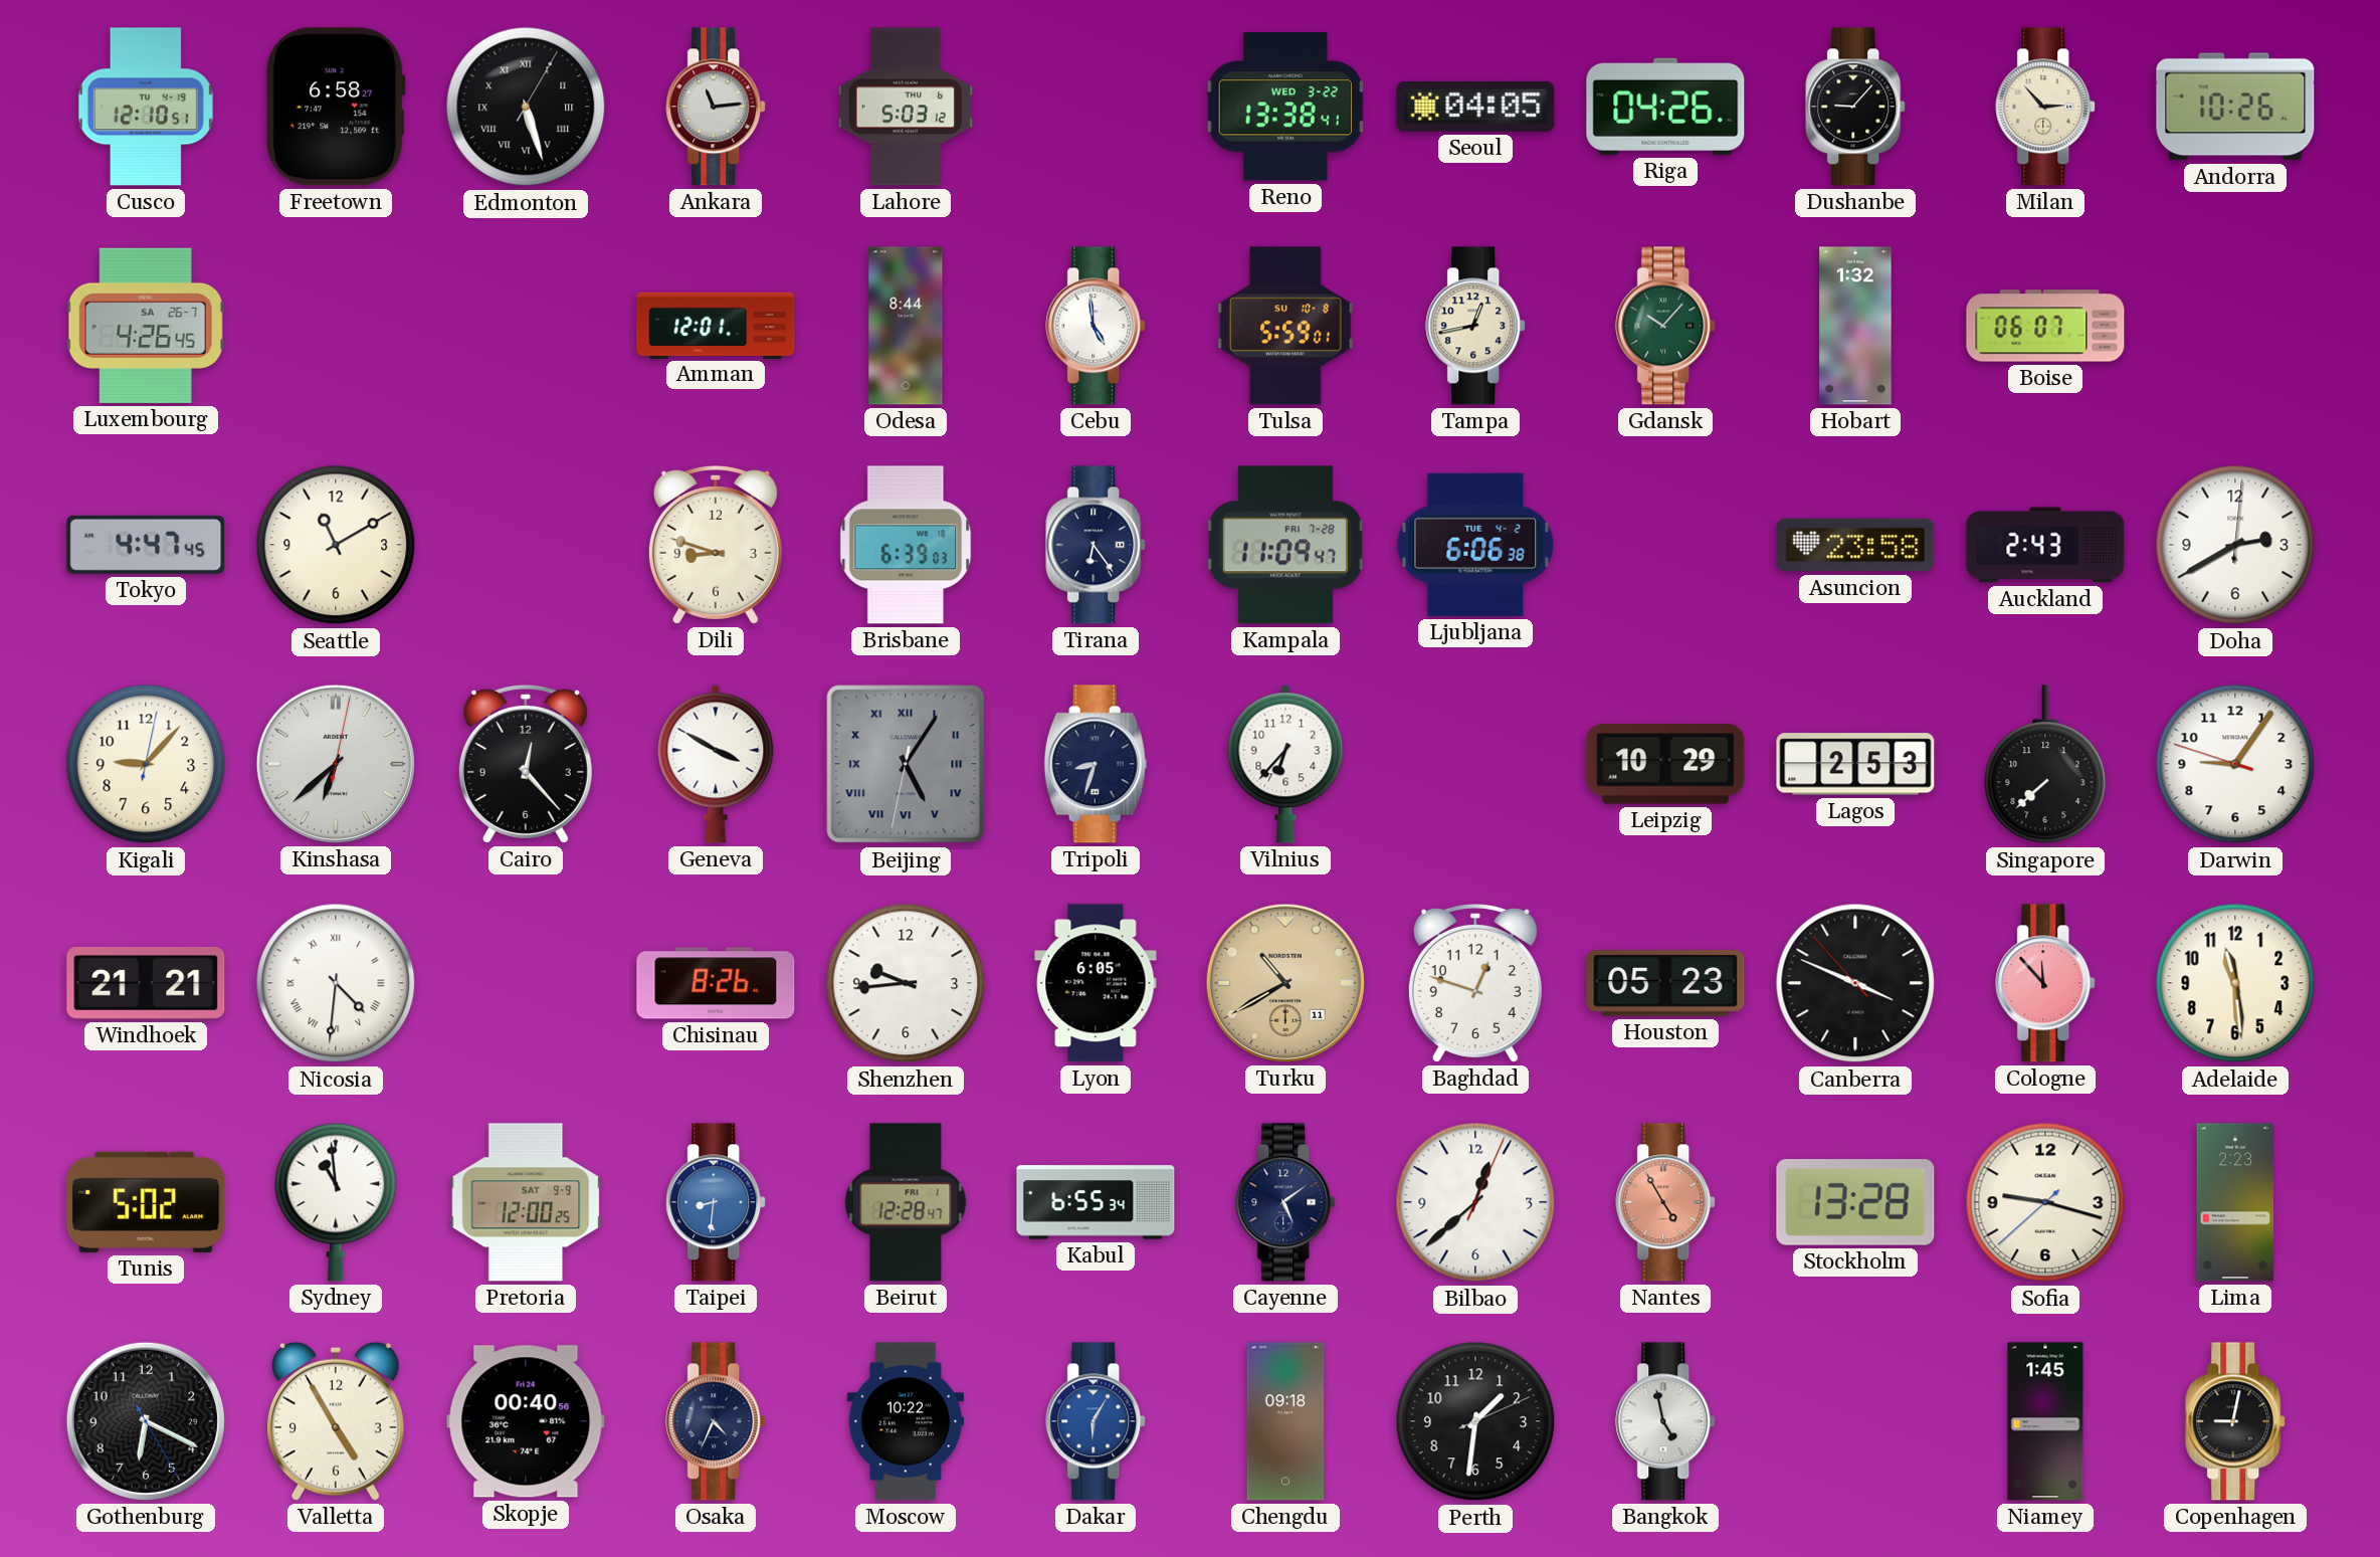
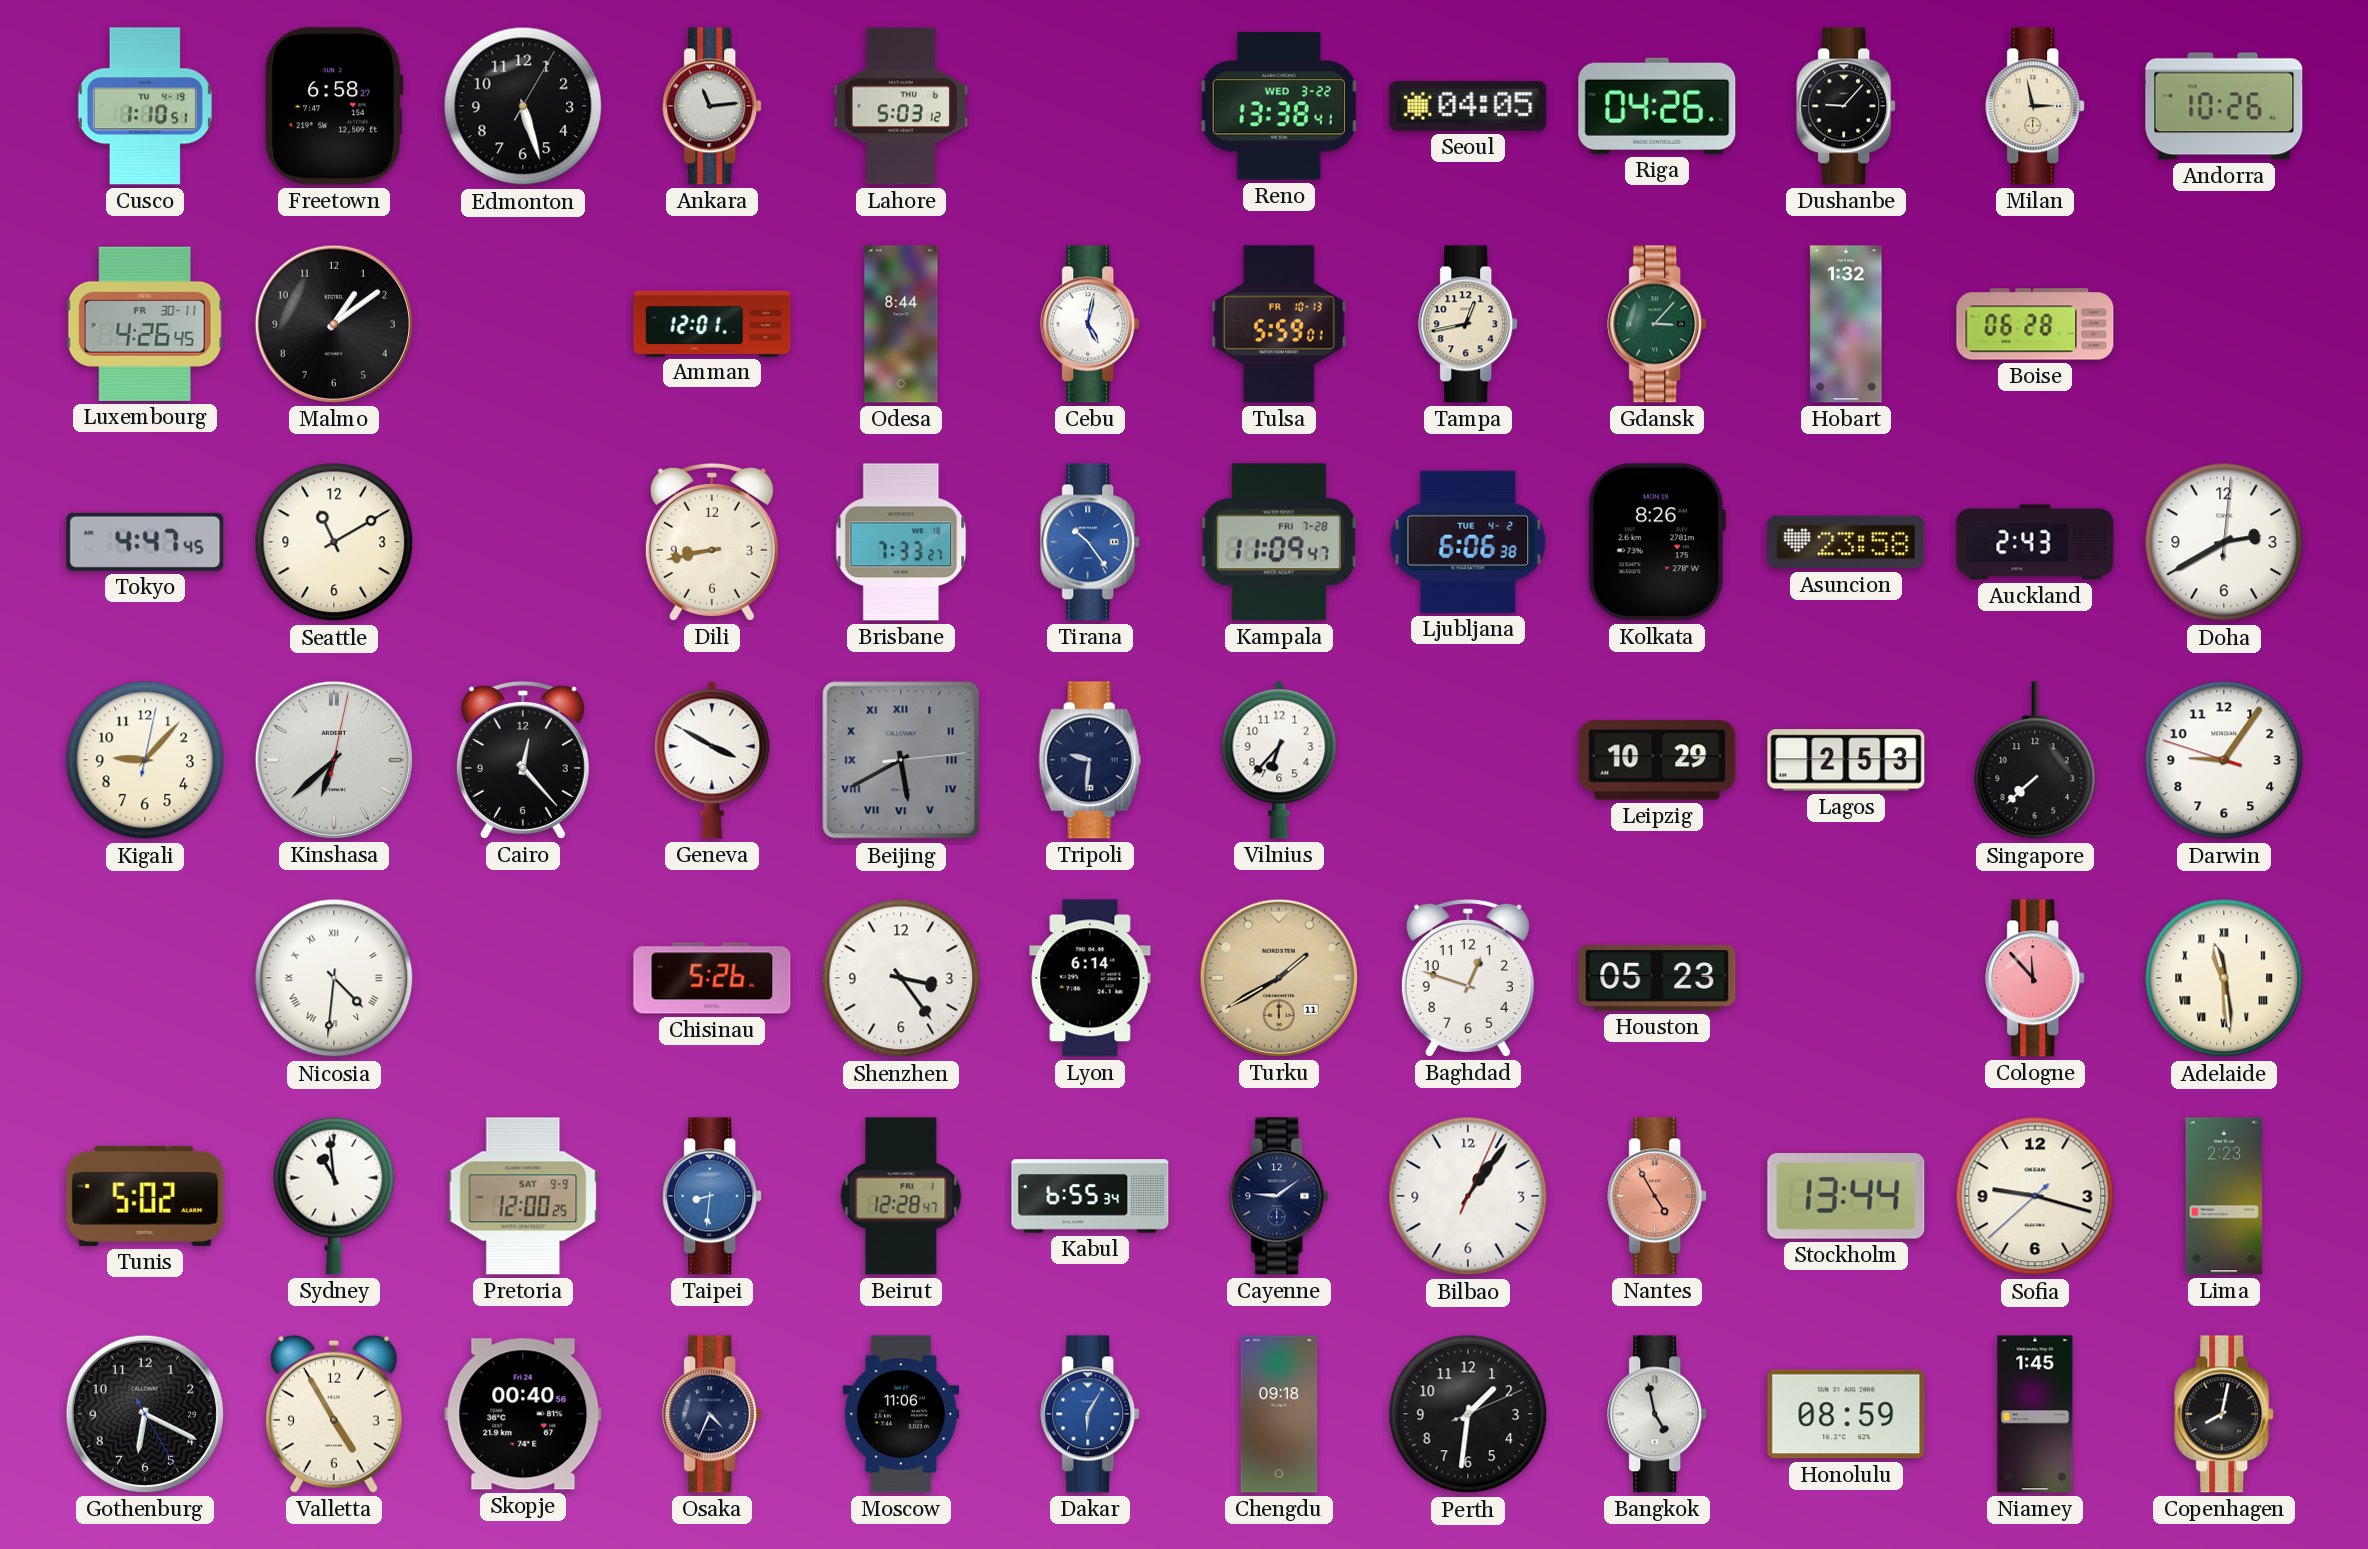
Cusco: 12:10 -> 1:10
Edmonton numerals: Roman -> Arabic
Milan: 2:53 -> 2:58
Luxembourg date: SA 26-7 -> FR 30-11
Malmo: none -> 1:09
Cebu: 4:59 -> 5:02
Tulsa date: SU 10-8 -> FR 10-13
Gdansk: 10:07 -> 3:07
Boise: 06:07 -> 06:28
Dili: 8:48 -> 8:43
Brisbane: 6:39 -> 7:33
Tirana: 6:24 -> 10:24
Tirana dial: navy -> blue
Kolkata: none -> 8:26
Beijing: 5:05 -> 5:40
Tripoli: 8:33 -> 9:31
Windhoek: 21:21 -> none
Chisinau: 8:26 -> 5:26
Shenzhen: 9:44 -> 3:24
Lyon: 6:05 -> 6:14
Turku: 10:40 -> 1:40
Canberra: 3:48 -> none
Adelaide numerals: Arabic -> Roman
Cayenne: 5:09 -> 9:09
Bilbao: 12:38 -> 1:06
Stockholm: 13:28 -> 13:44
Moscow: 10:22 -> 11:06
Honolulu: none -> 08:59
Copenhagen: 9:02 -> 8:02
